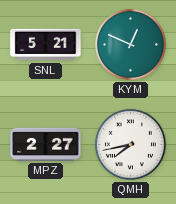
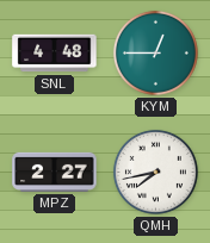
SNL: 5:21 -> 4:48
KYM: 12:49 -> 12:45
